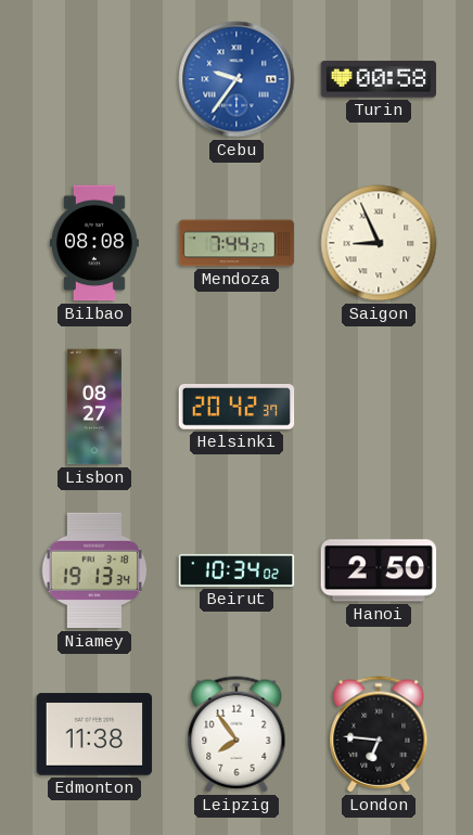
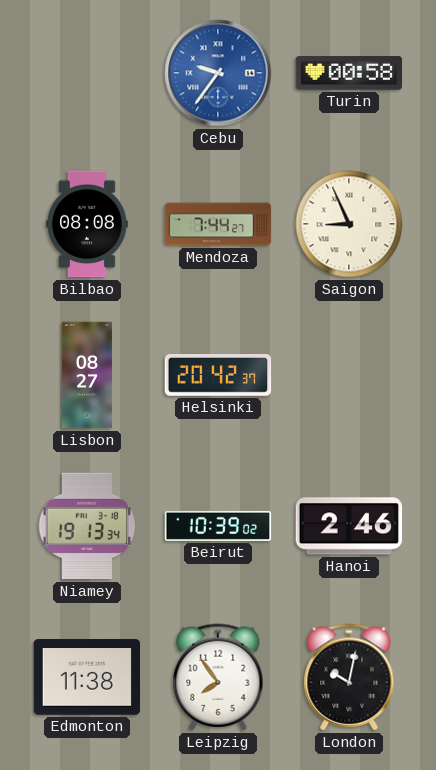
Beirut: 10:34 -> 10:39
Hanoi: 2:50 -> 2:46
London: 6:46 -> 10:02
